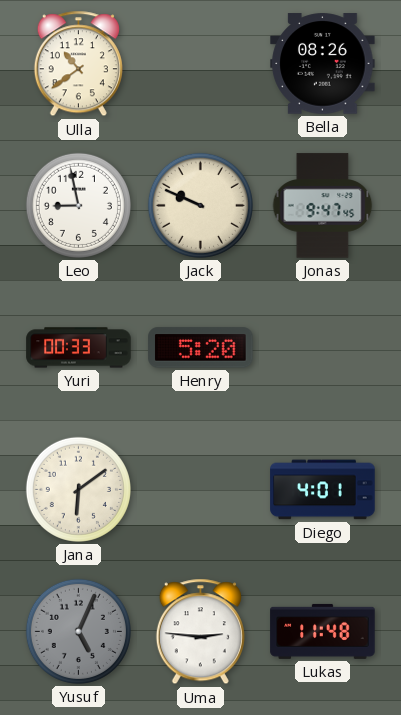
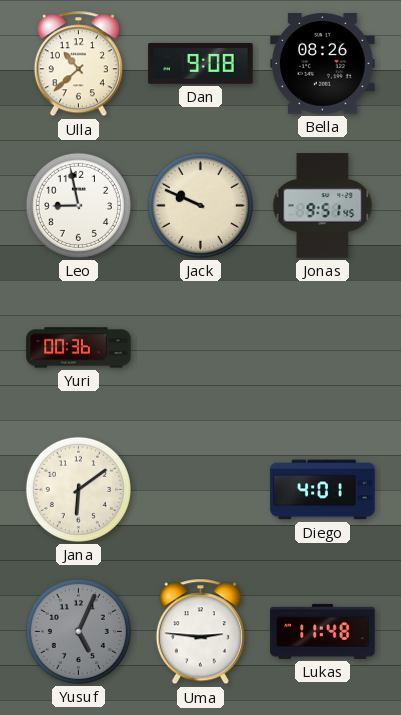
Ulla: 10:39 -> 10:38
Dan: none -> 9:08
Jonas: 9:47 -> 9:51
Yuri: 00:33 -> 00:36
Henry: 5:20 -> none
